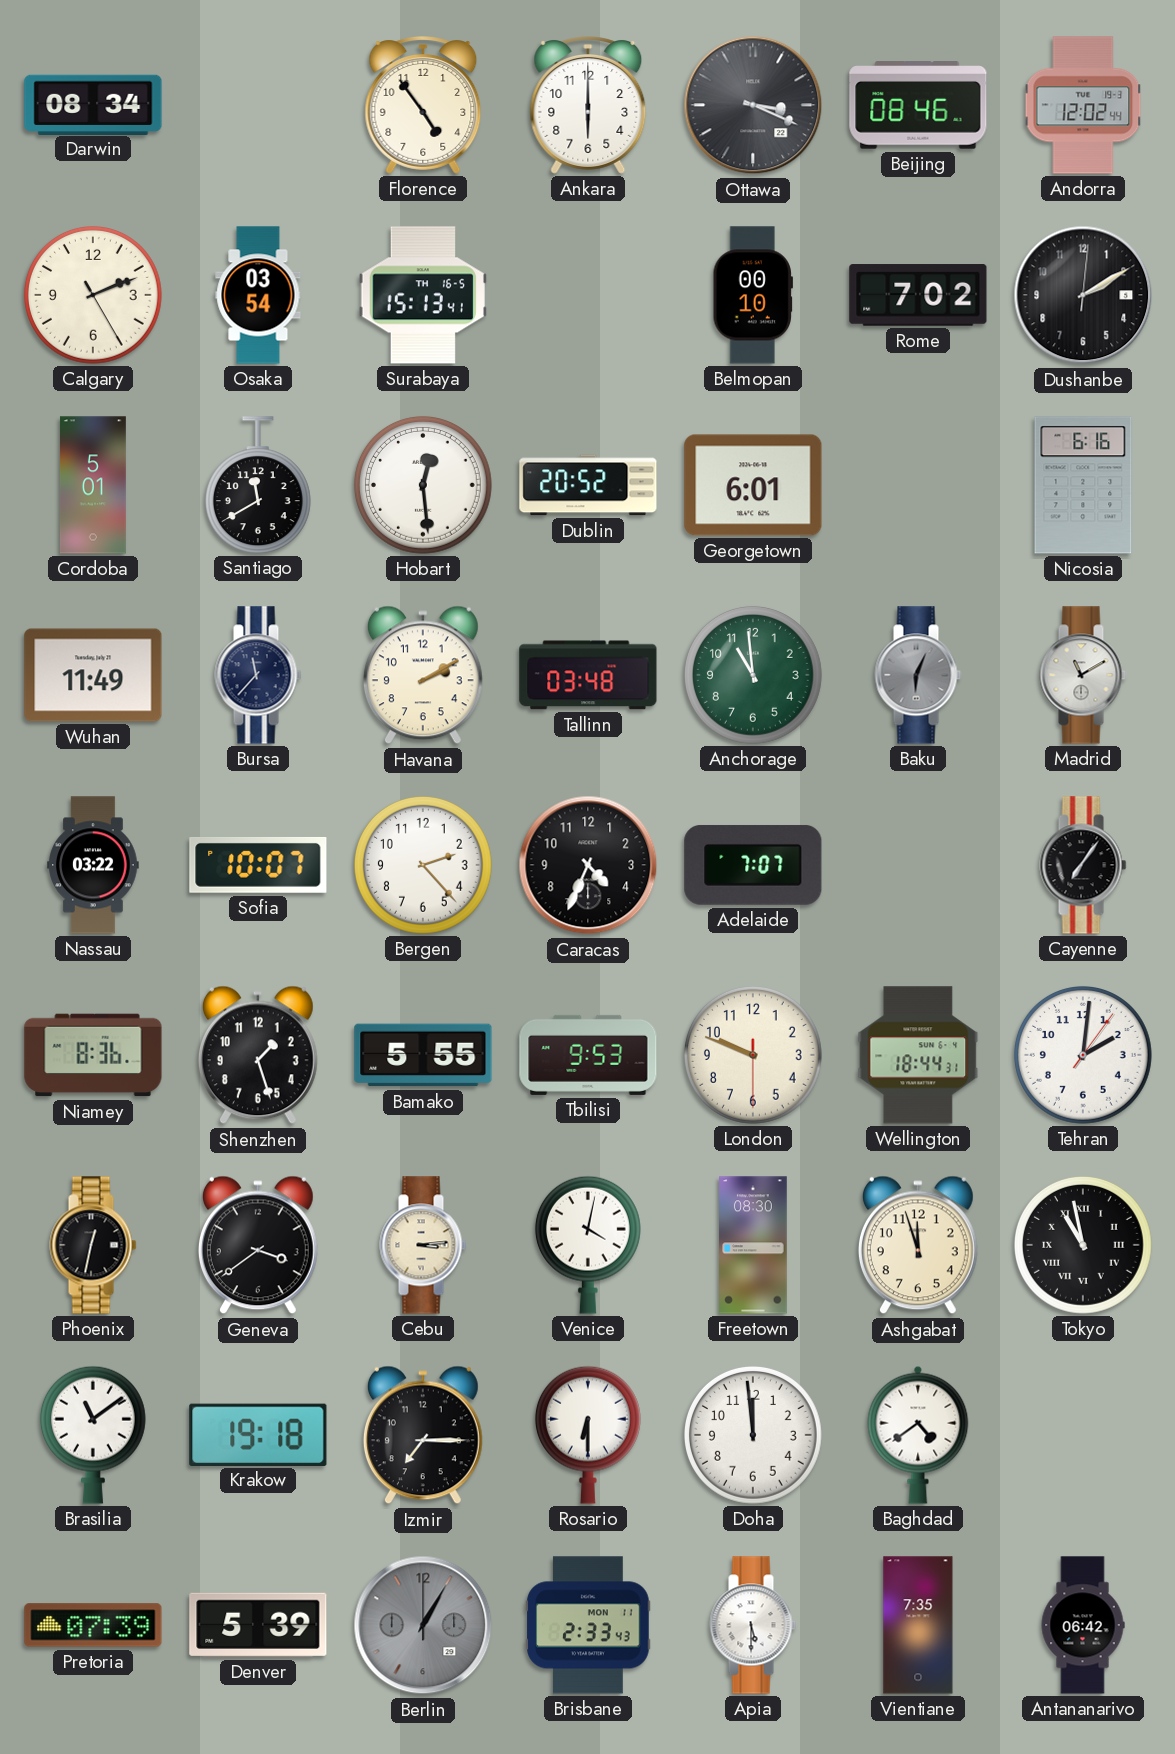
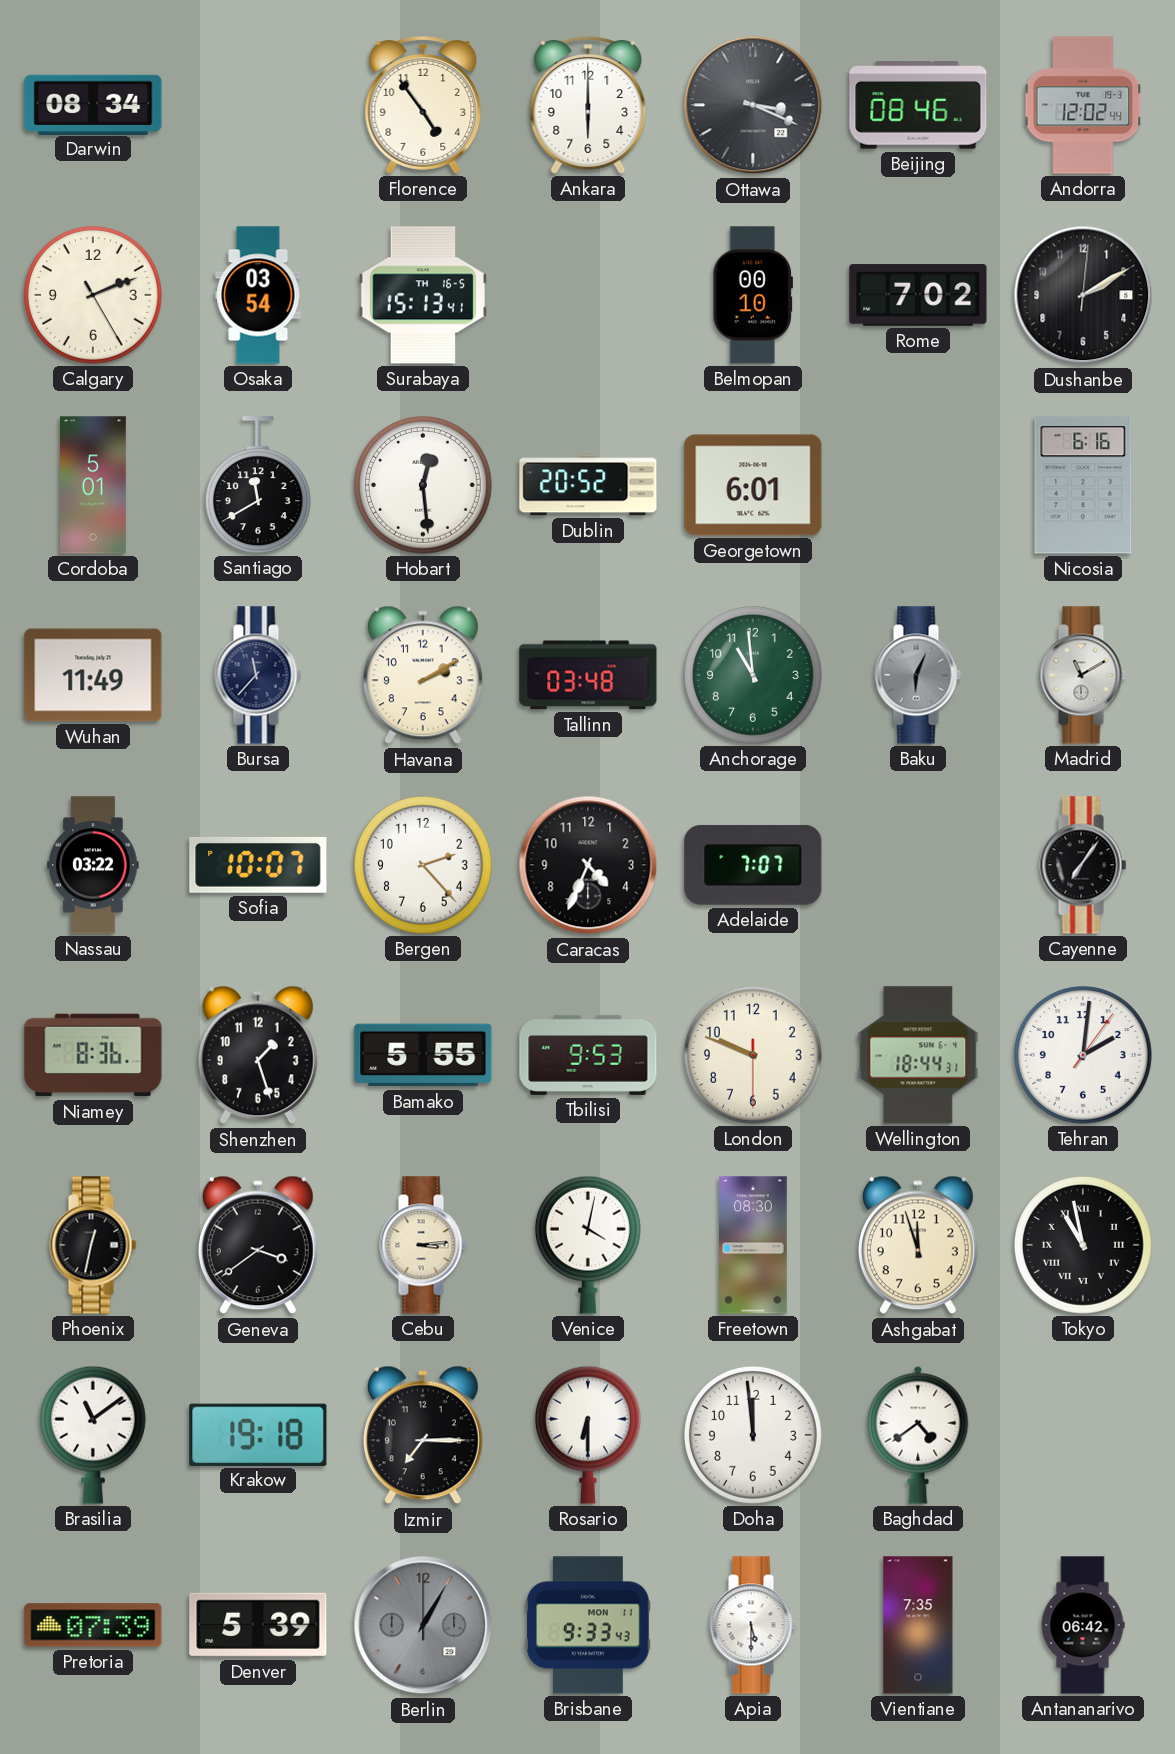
Brisbane: 2:33 -> 9:33
